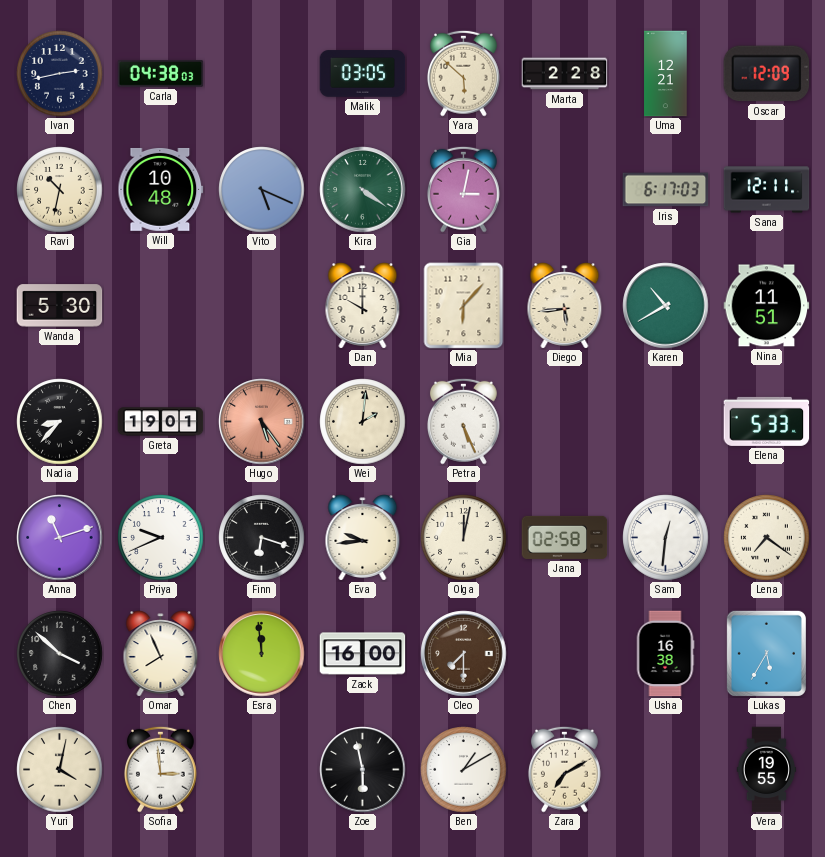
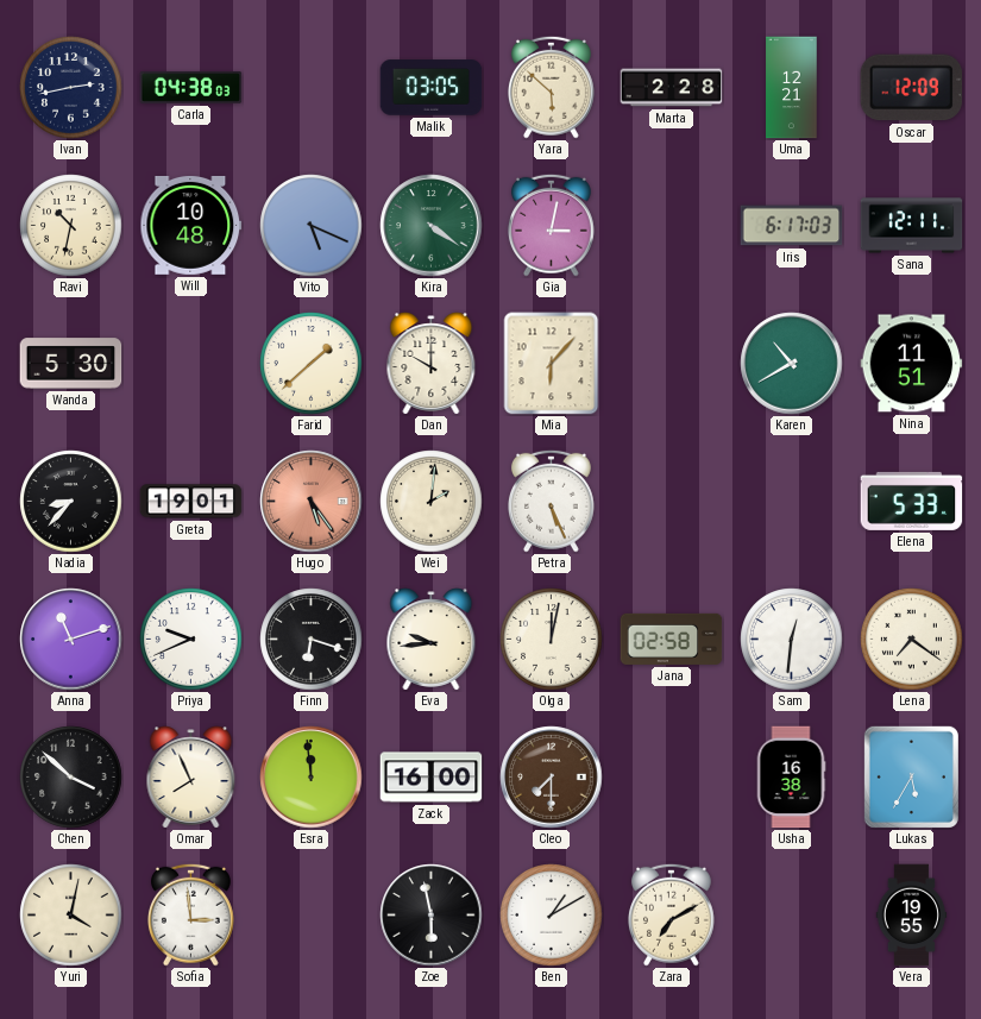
Farid: none -> 1:38
Diego: 5:44 -> none
